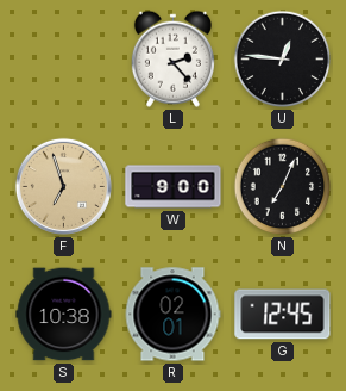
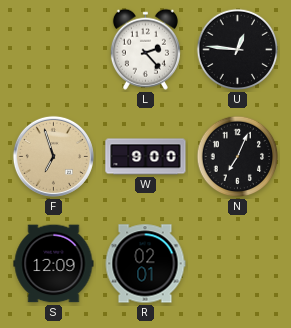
S: 10:38 -> 12:09
G: 12:45 -> none
